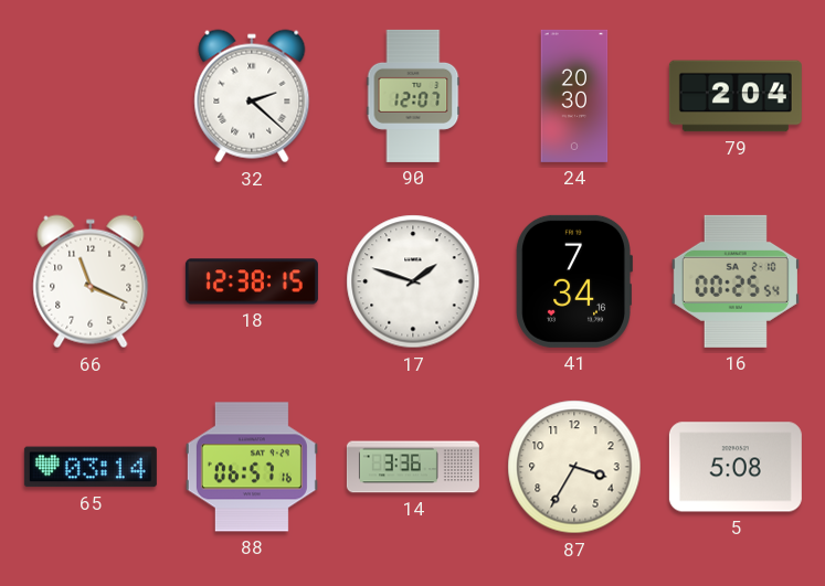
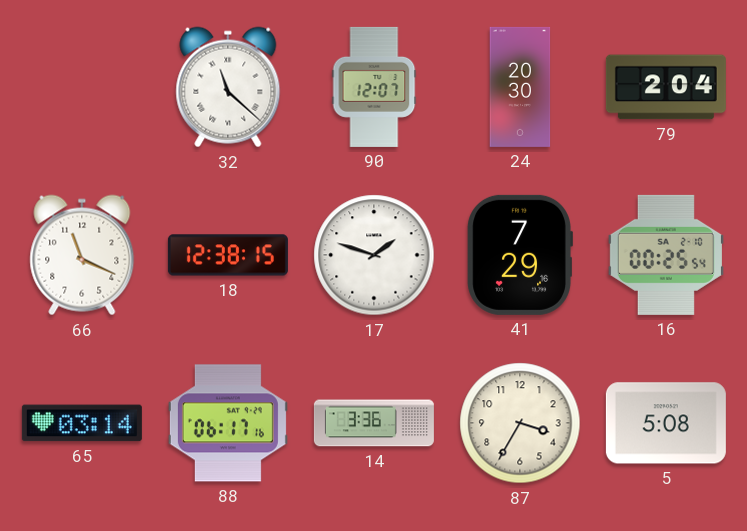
32: 2:22 -> 11:22
41: 7:34 -> 7:29
88: 06:57 -> 06:17
